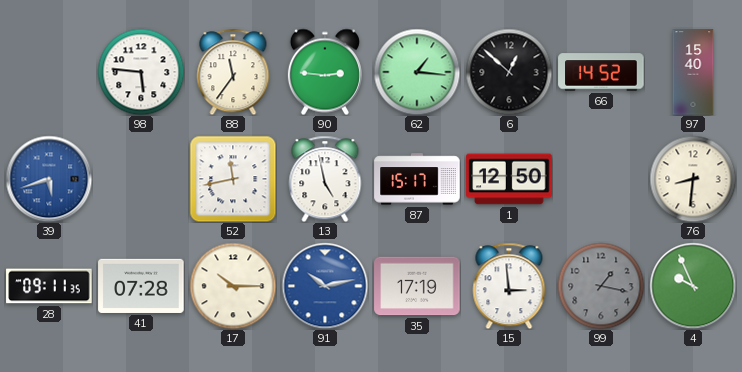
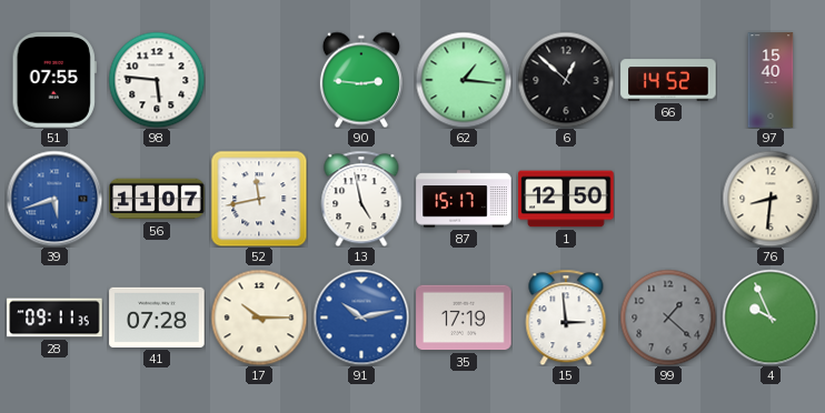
51: none -> 07:55
88: 11:36 -> none
56: none -> 11:07
99: 1:17 -> 1:22
